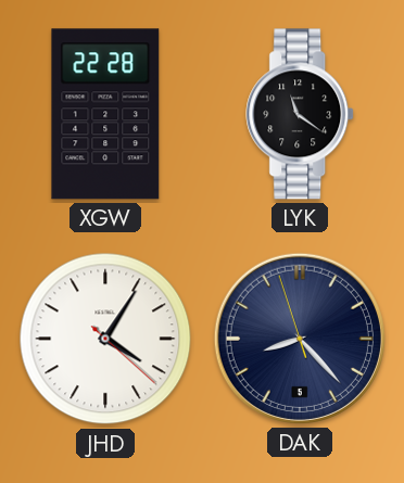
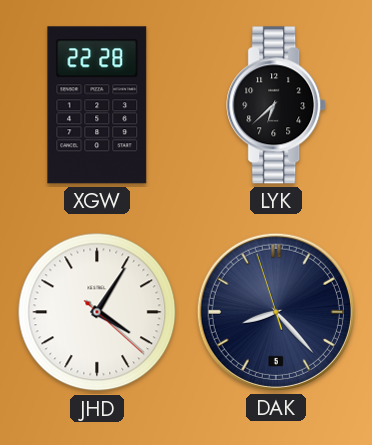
LYK: 11:21 -> 6:38
